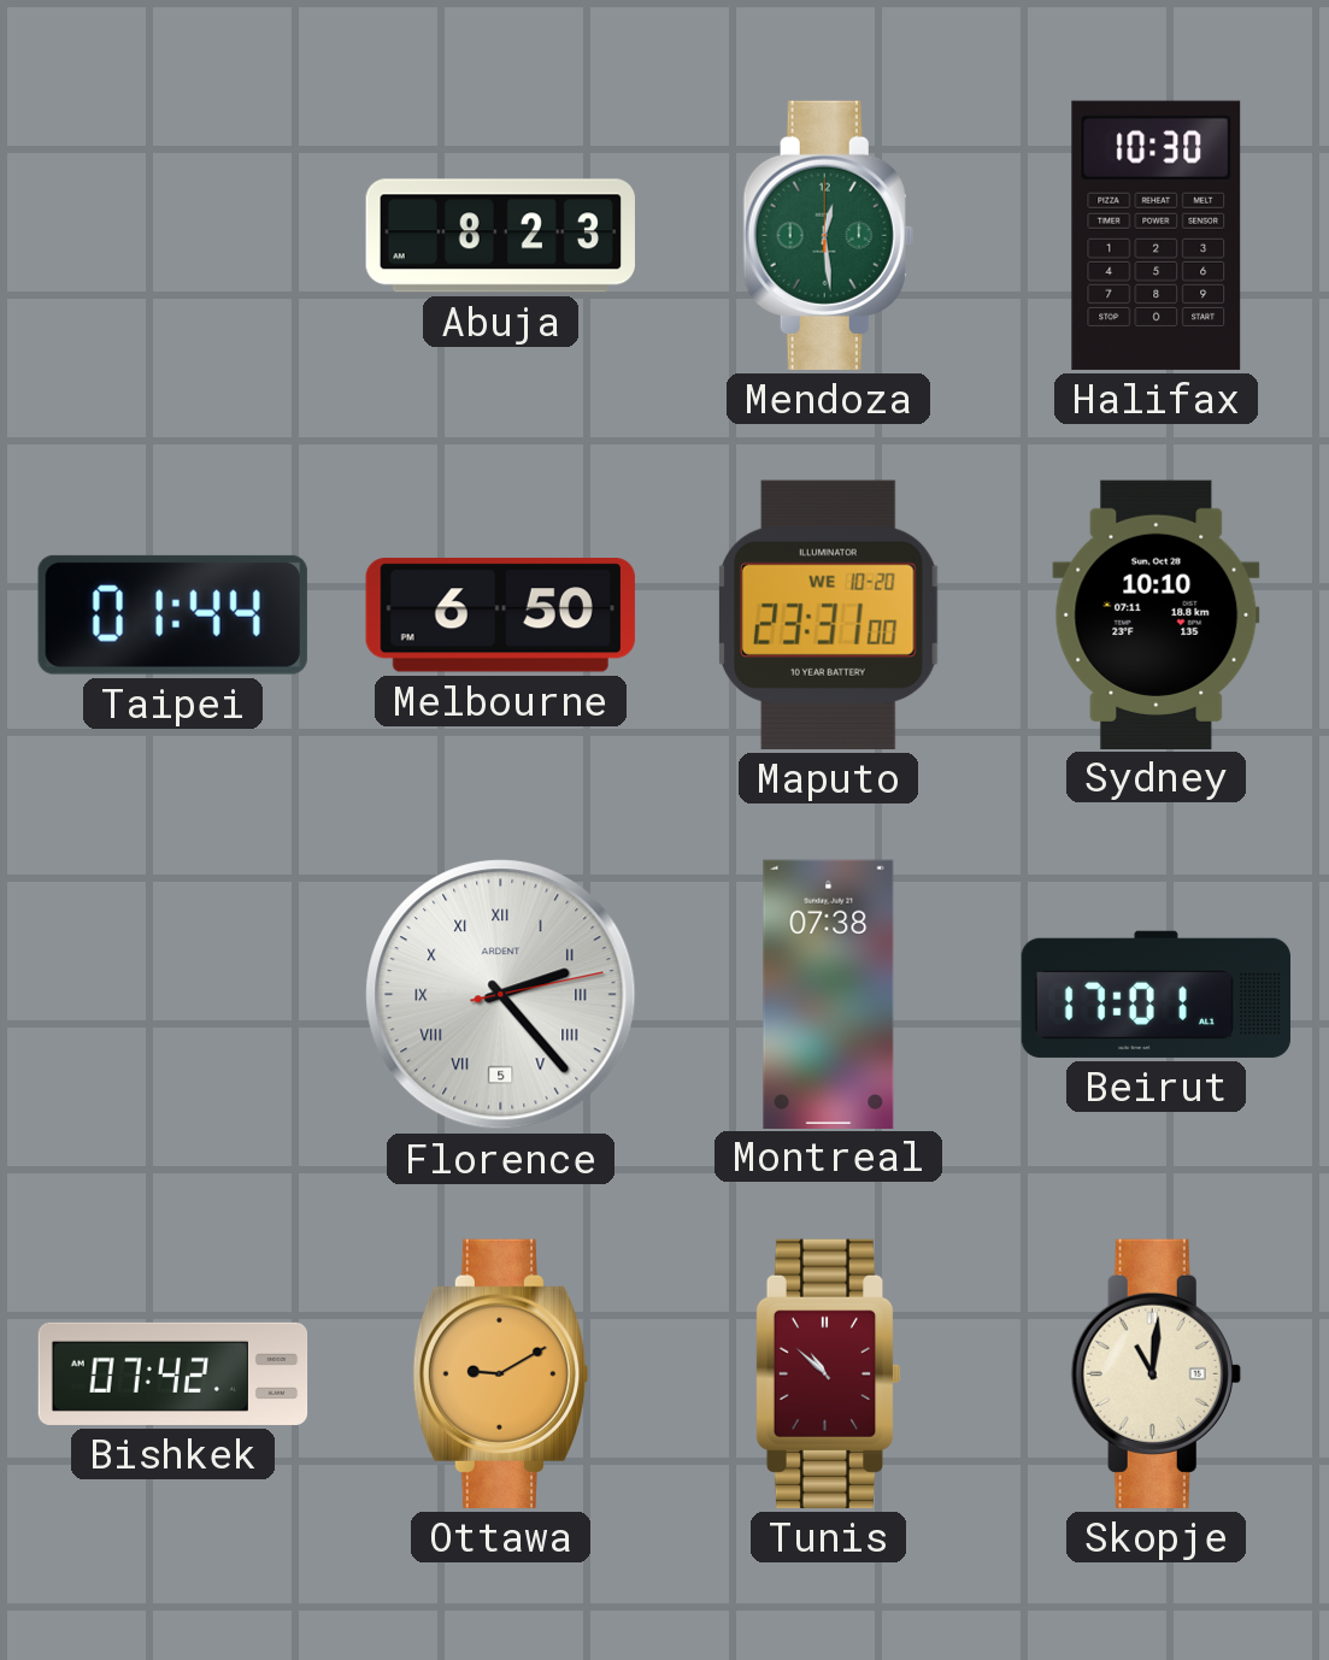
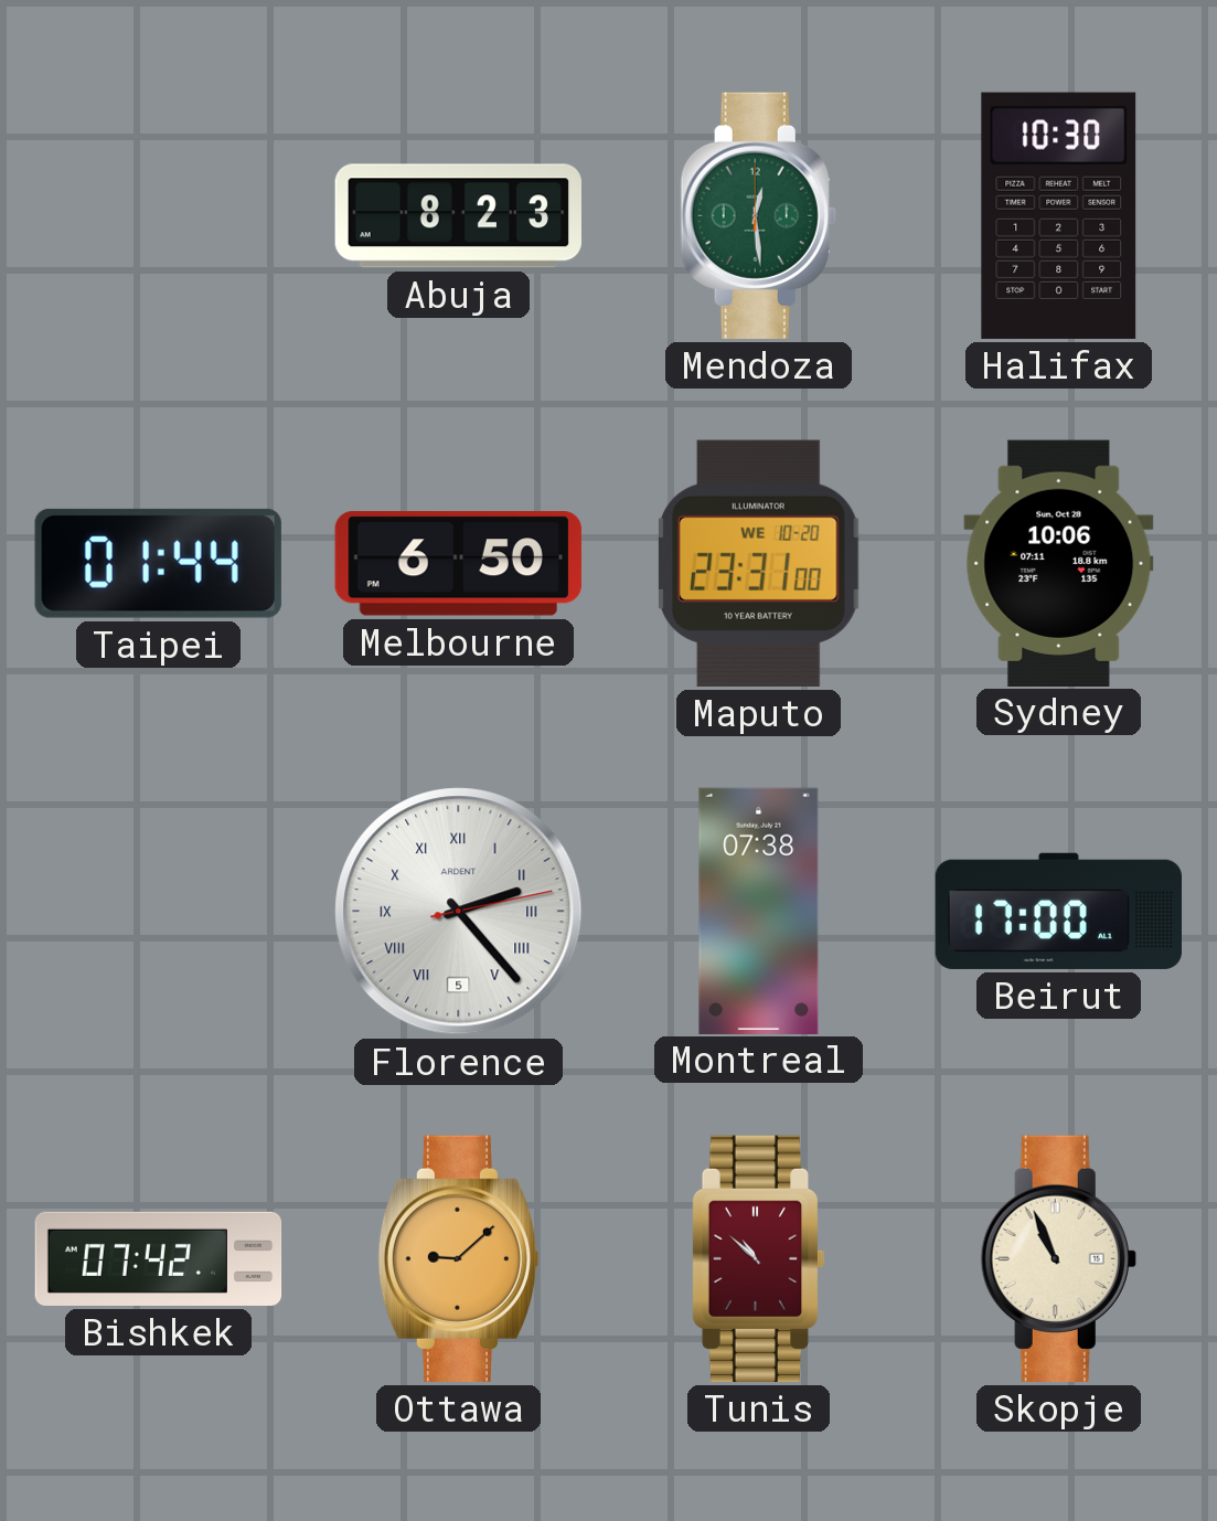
Sydney: 10:10 -> 10:06
Beirut: 17:01 -> 17:00
Ottawa: 9:10 -> 9:08
Skopje: 11:01 -> 10:56
